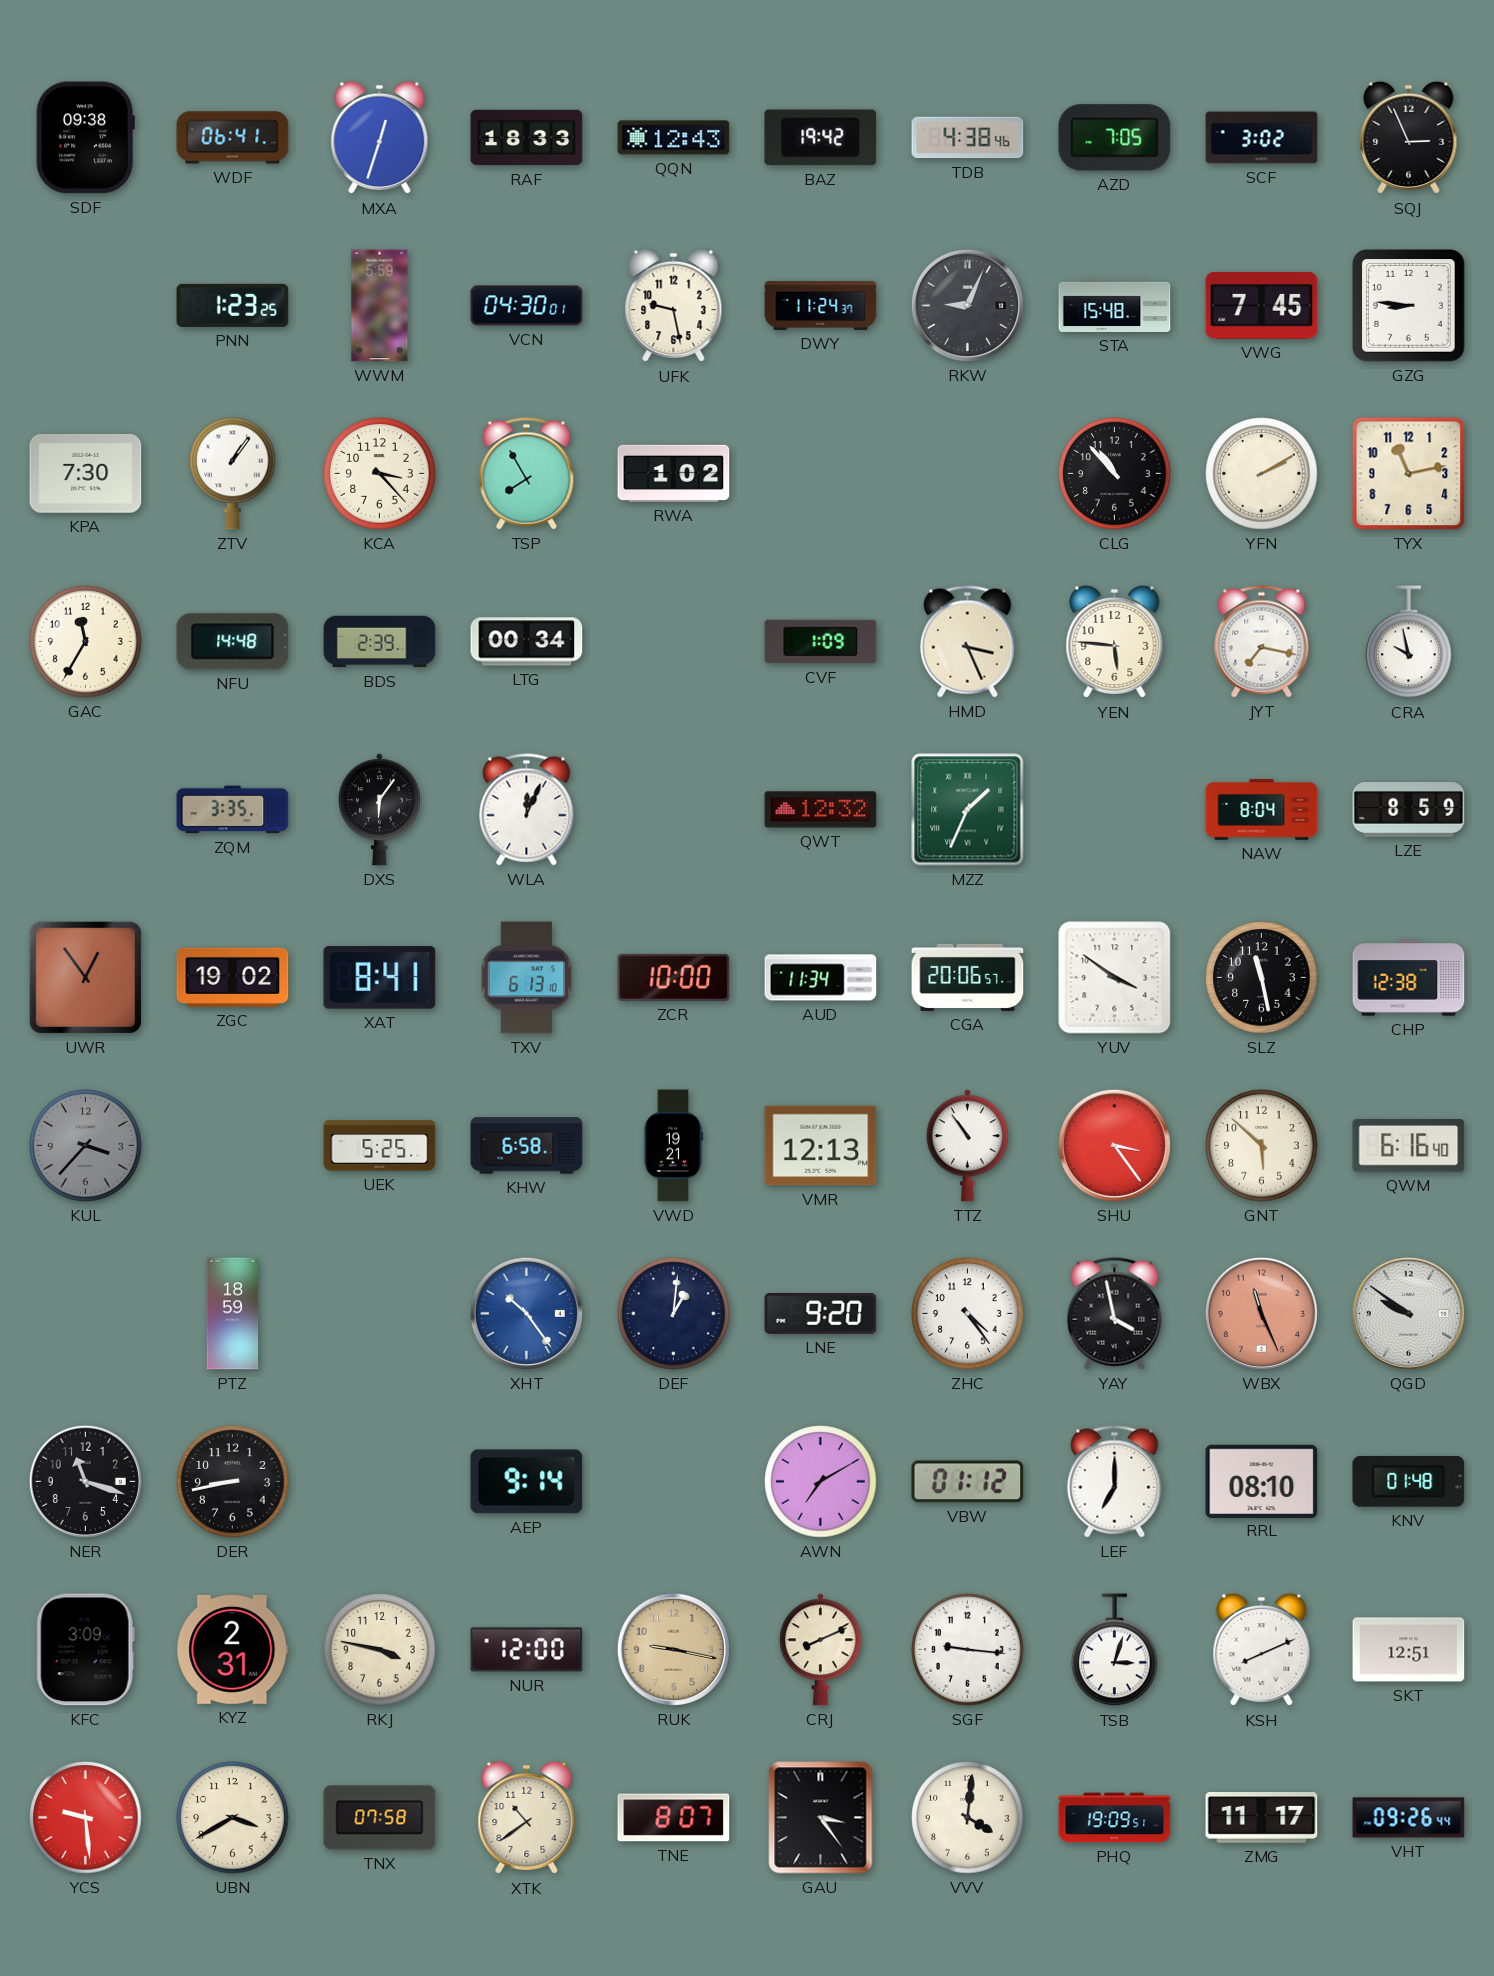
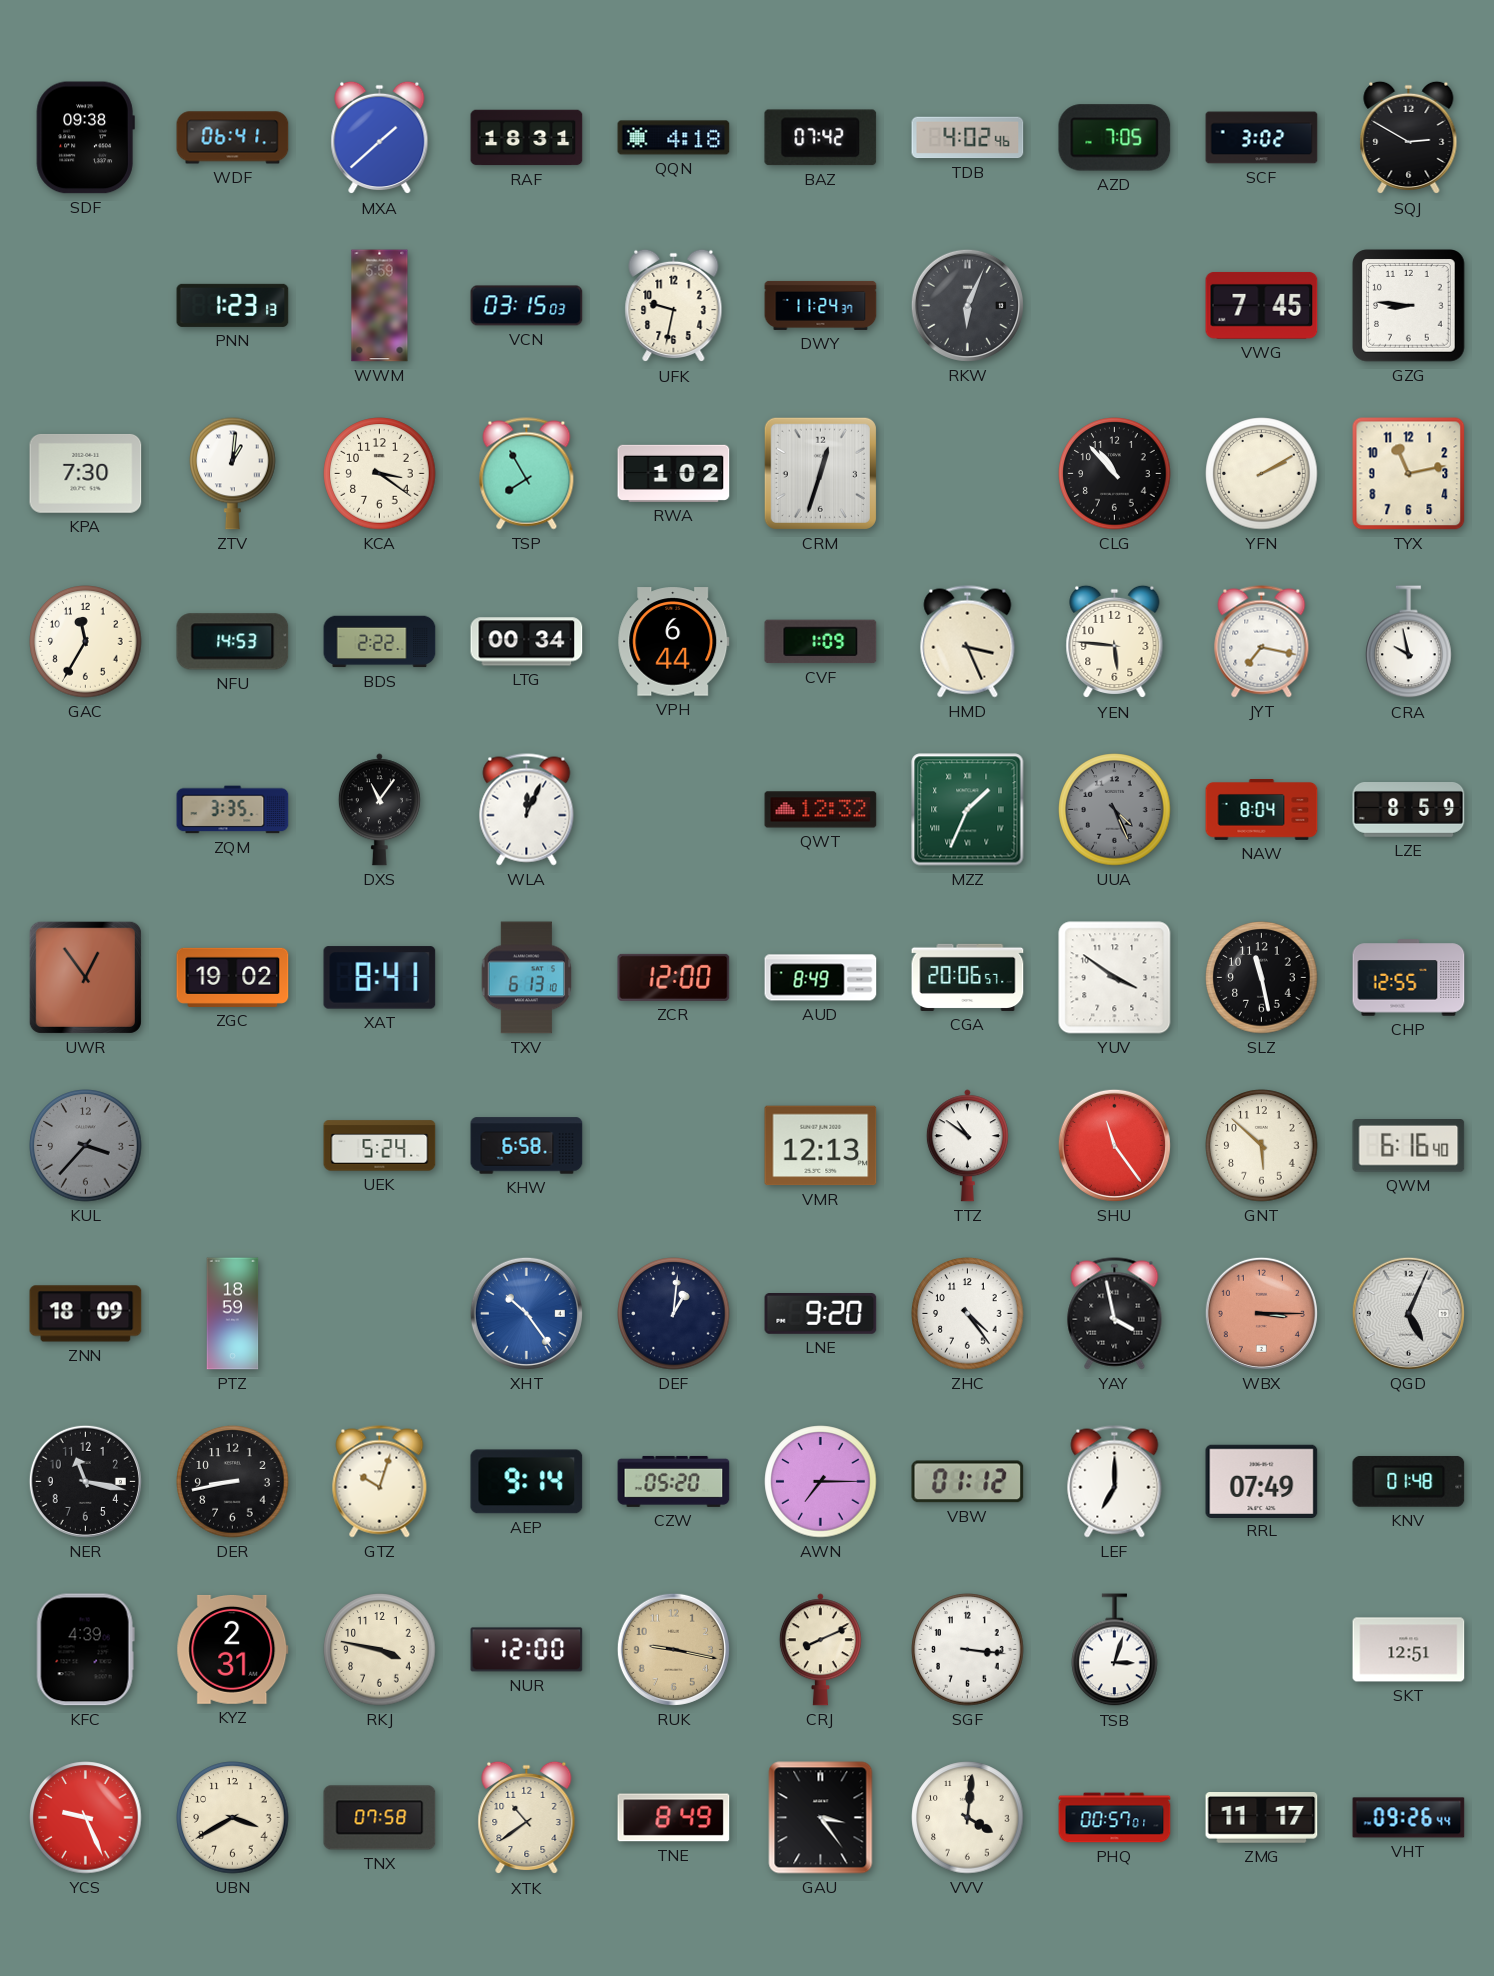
MXA: 12:33 -> 1:38
RAF: 18:33 -> 18:31
QQN: 12:43 -> 4:18
BAZ: 19:42 -> 07:42
TDB: 4:38 -> 4:02
SQJ: 2:56 -> 2:50
PNN: 1:23:25 -> 1:23:13
VCN: 04:30 -> 03:15
UFK: 9:28 -> 9:32
RKW: 9:04 -> 6:04
STA: 15:48 -> none
ZTV: 1:06 -> 1:01
KCA: 3:23 -> 3:21
CRM: none -> 12:33
NFU: 14:48 -> 14:53
BDS: 2:39 -> 2:22
VPH: none -> 6:44
DXS: 6:06 -> 11:06
UUA: none -> 4:26
ZCR: 10:00 -> 12:00
AUD: 11:34 -> 8:49
CHP: 12:38 -> 12:55
UEK: 5:25 -> 5:24
VWD: 19:21 -> none
TTZ: 10:54 -> 10:51
SHU: 3:24 -> 11:24
ZNN: none -> 18:09
WBX: 11:26 -> 3:15
QGD: 9:51 -> 5:04
NER: 11:18 -> 11:17
GTZ: none -> 10:03
CZW: none -> 05:20
AWN: 7:10 -> 7:15
RRL: 08:10 -> 07:49
KFC: 3:09 -> 4:39
SGF: 9:16 -> 3:16
KSH: 8:11 -> none
YCS: 9:29 -> 9:26
TNE: 8:07 -> 8:49
PHQ: 19:09 -> 00:57
